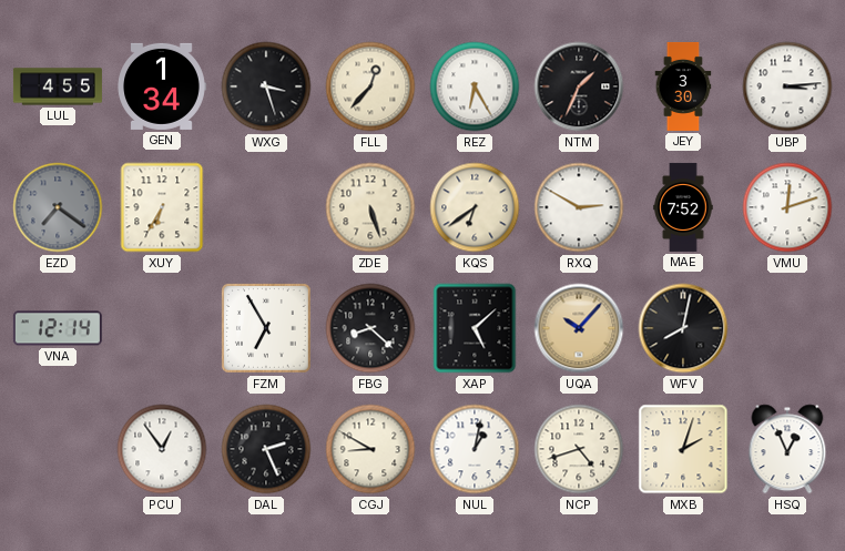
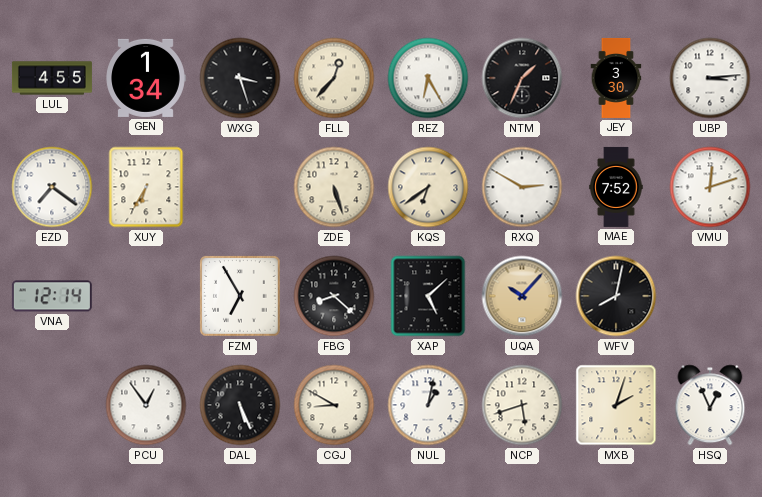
EZD dial: grey -> white
DAL: 2:26 -> 5:26
NCP: 4:42 -> 5:42
